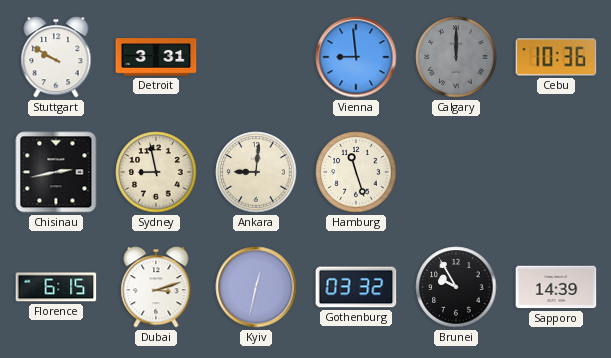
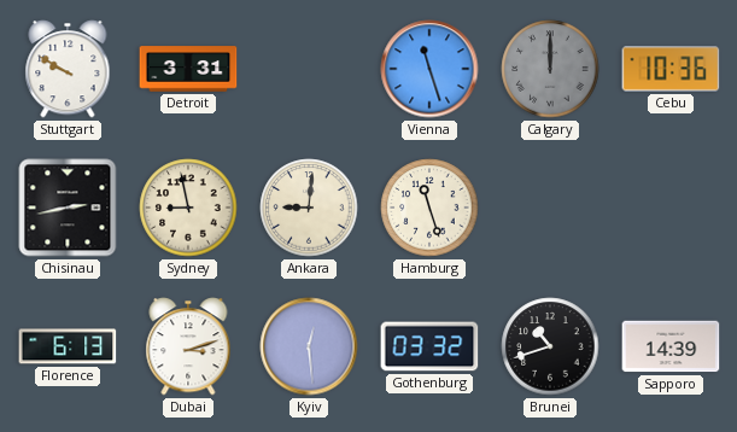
Vienna: 8:59 -> 11:27
Florence: 6:15 -> 6:13
Kyiv: 12:32 -> 12:29
Brunei: 9:55 -> 10:42
